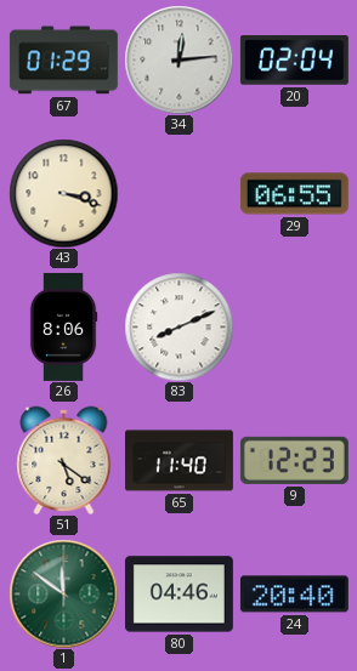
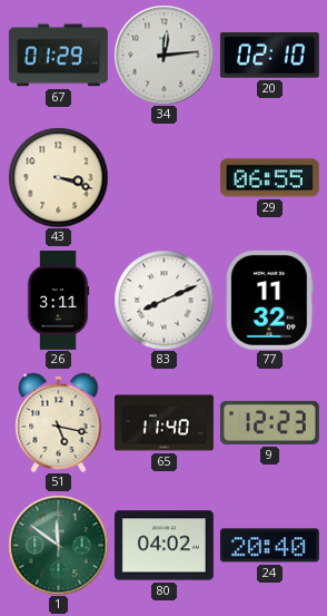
20: 02:04 -> 02:10
26: 8:06 -> 3:11
77: none -> 11:32
51: 5:21 -> 5:17
80: 04:46 -> 04:02
